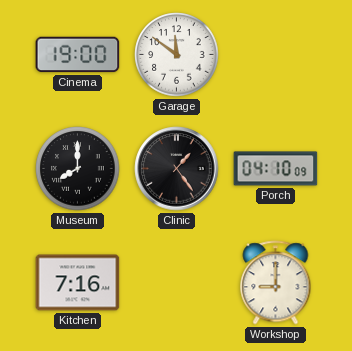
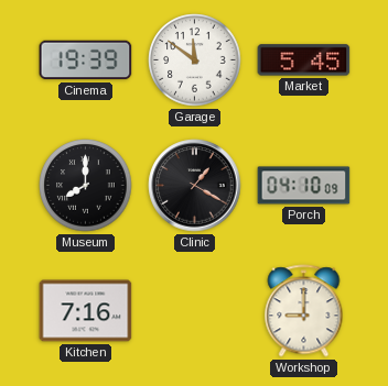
Cinema: 19:00 -> 19:39
Market: none -> 5:45
Clinic: 1:24 -> 1:20
